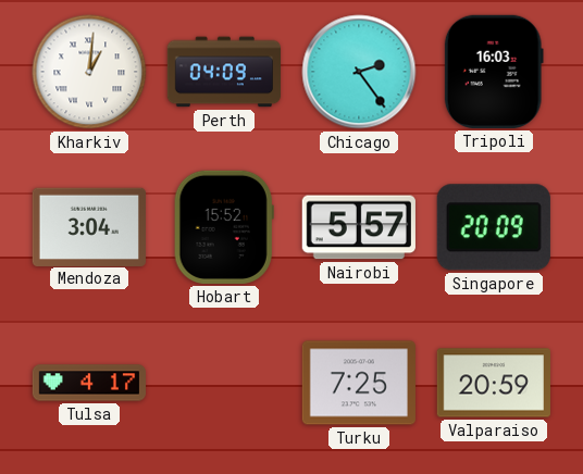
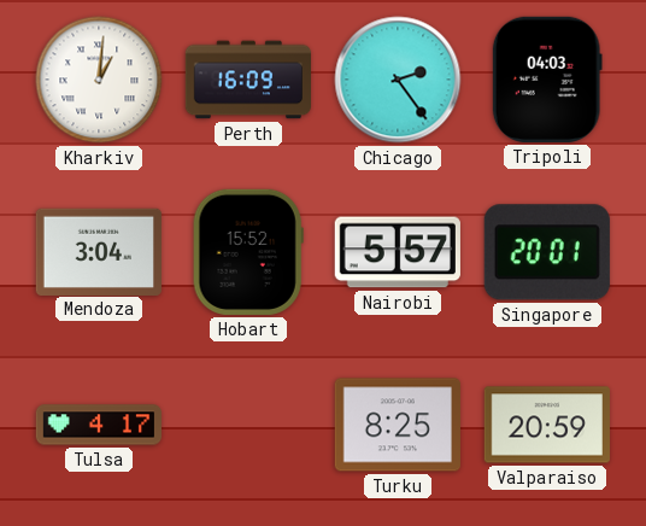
Perth: 04:09 -> 16:09
Tripoli: 16:03 -> 04:03
Singapore: 20:09 -> 20:01
Turku: 7:25 -> 8:25
